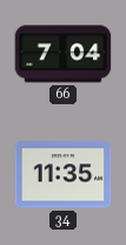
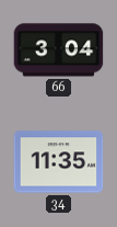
66: 7:04 -> 3:04
